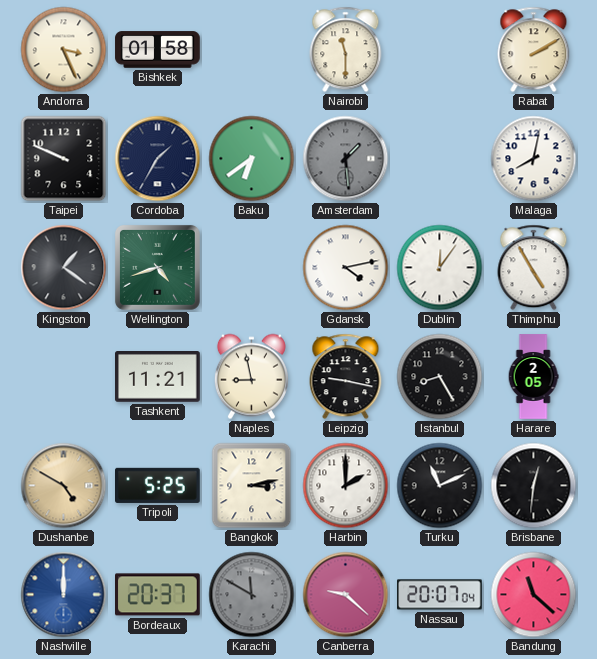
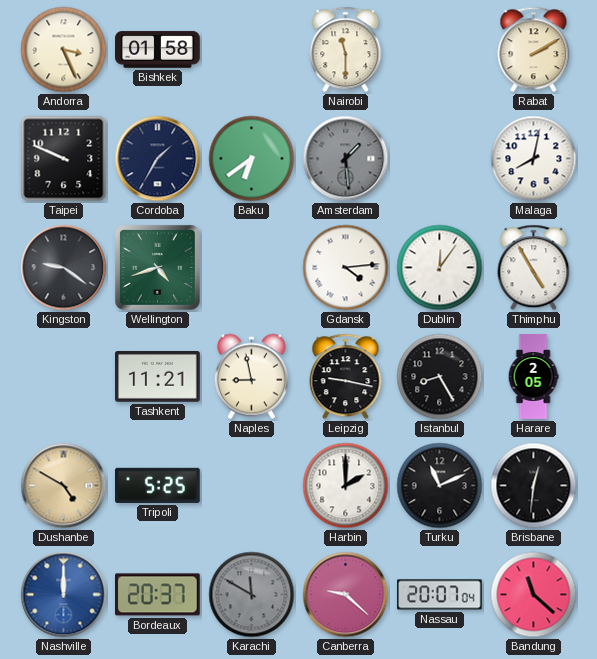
Kingston: 1:21 -> 9:21
Gdansk: 4:13 -> 4:14
Bangkok: 3:13 -> none
